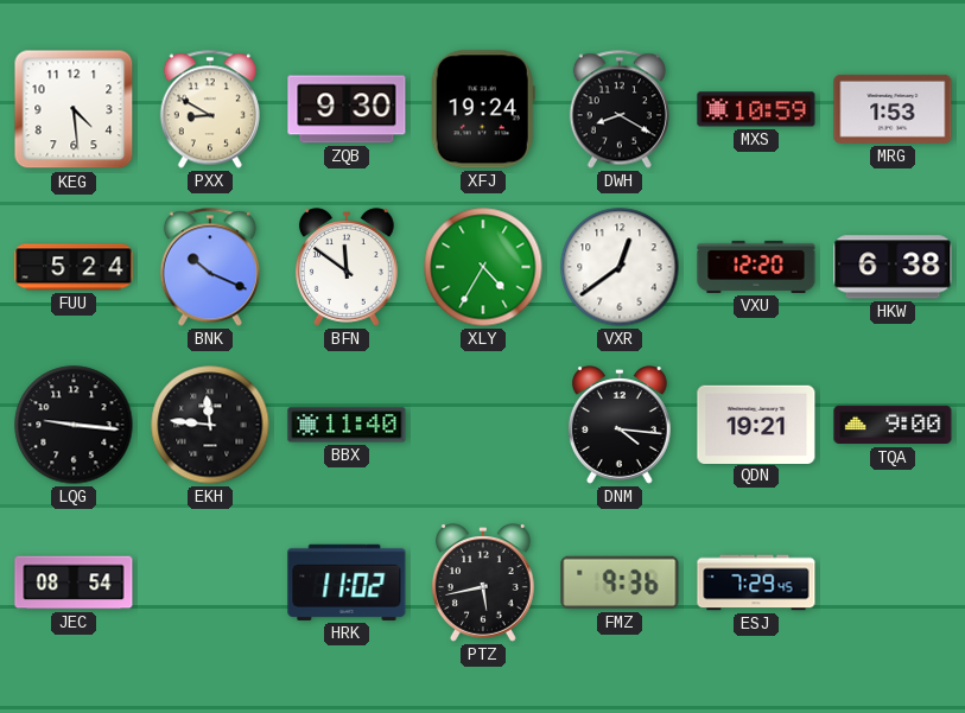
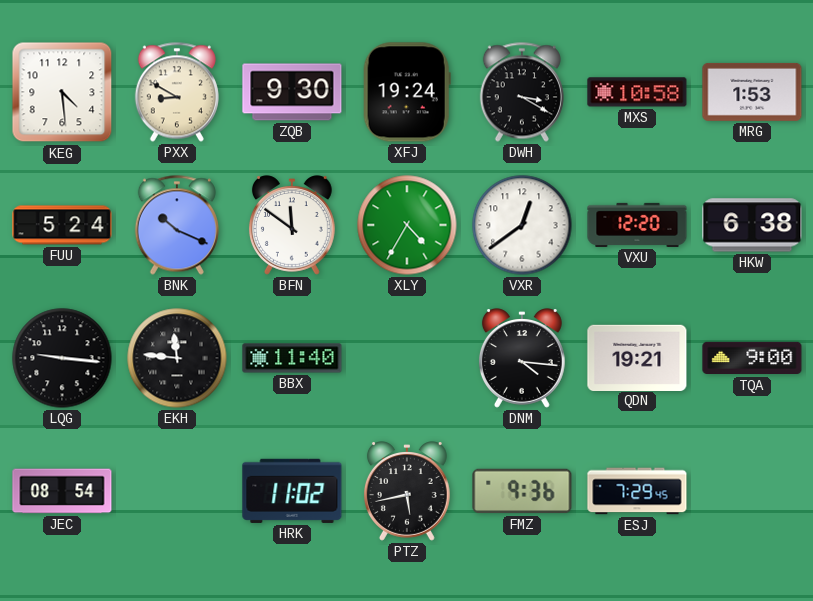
DWH: 8:20 -> 3:20
MXS: 10:59 -> 10:58
